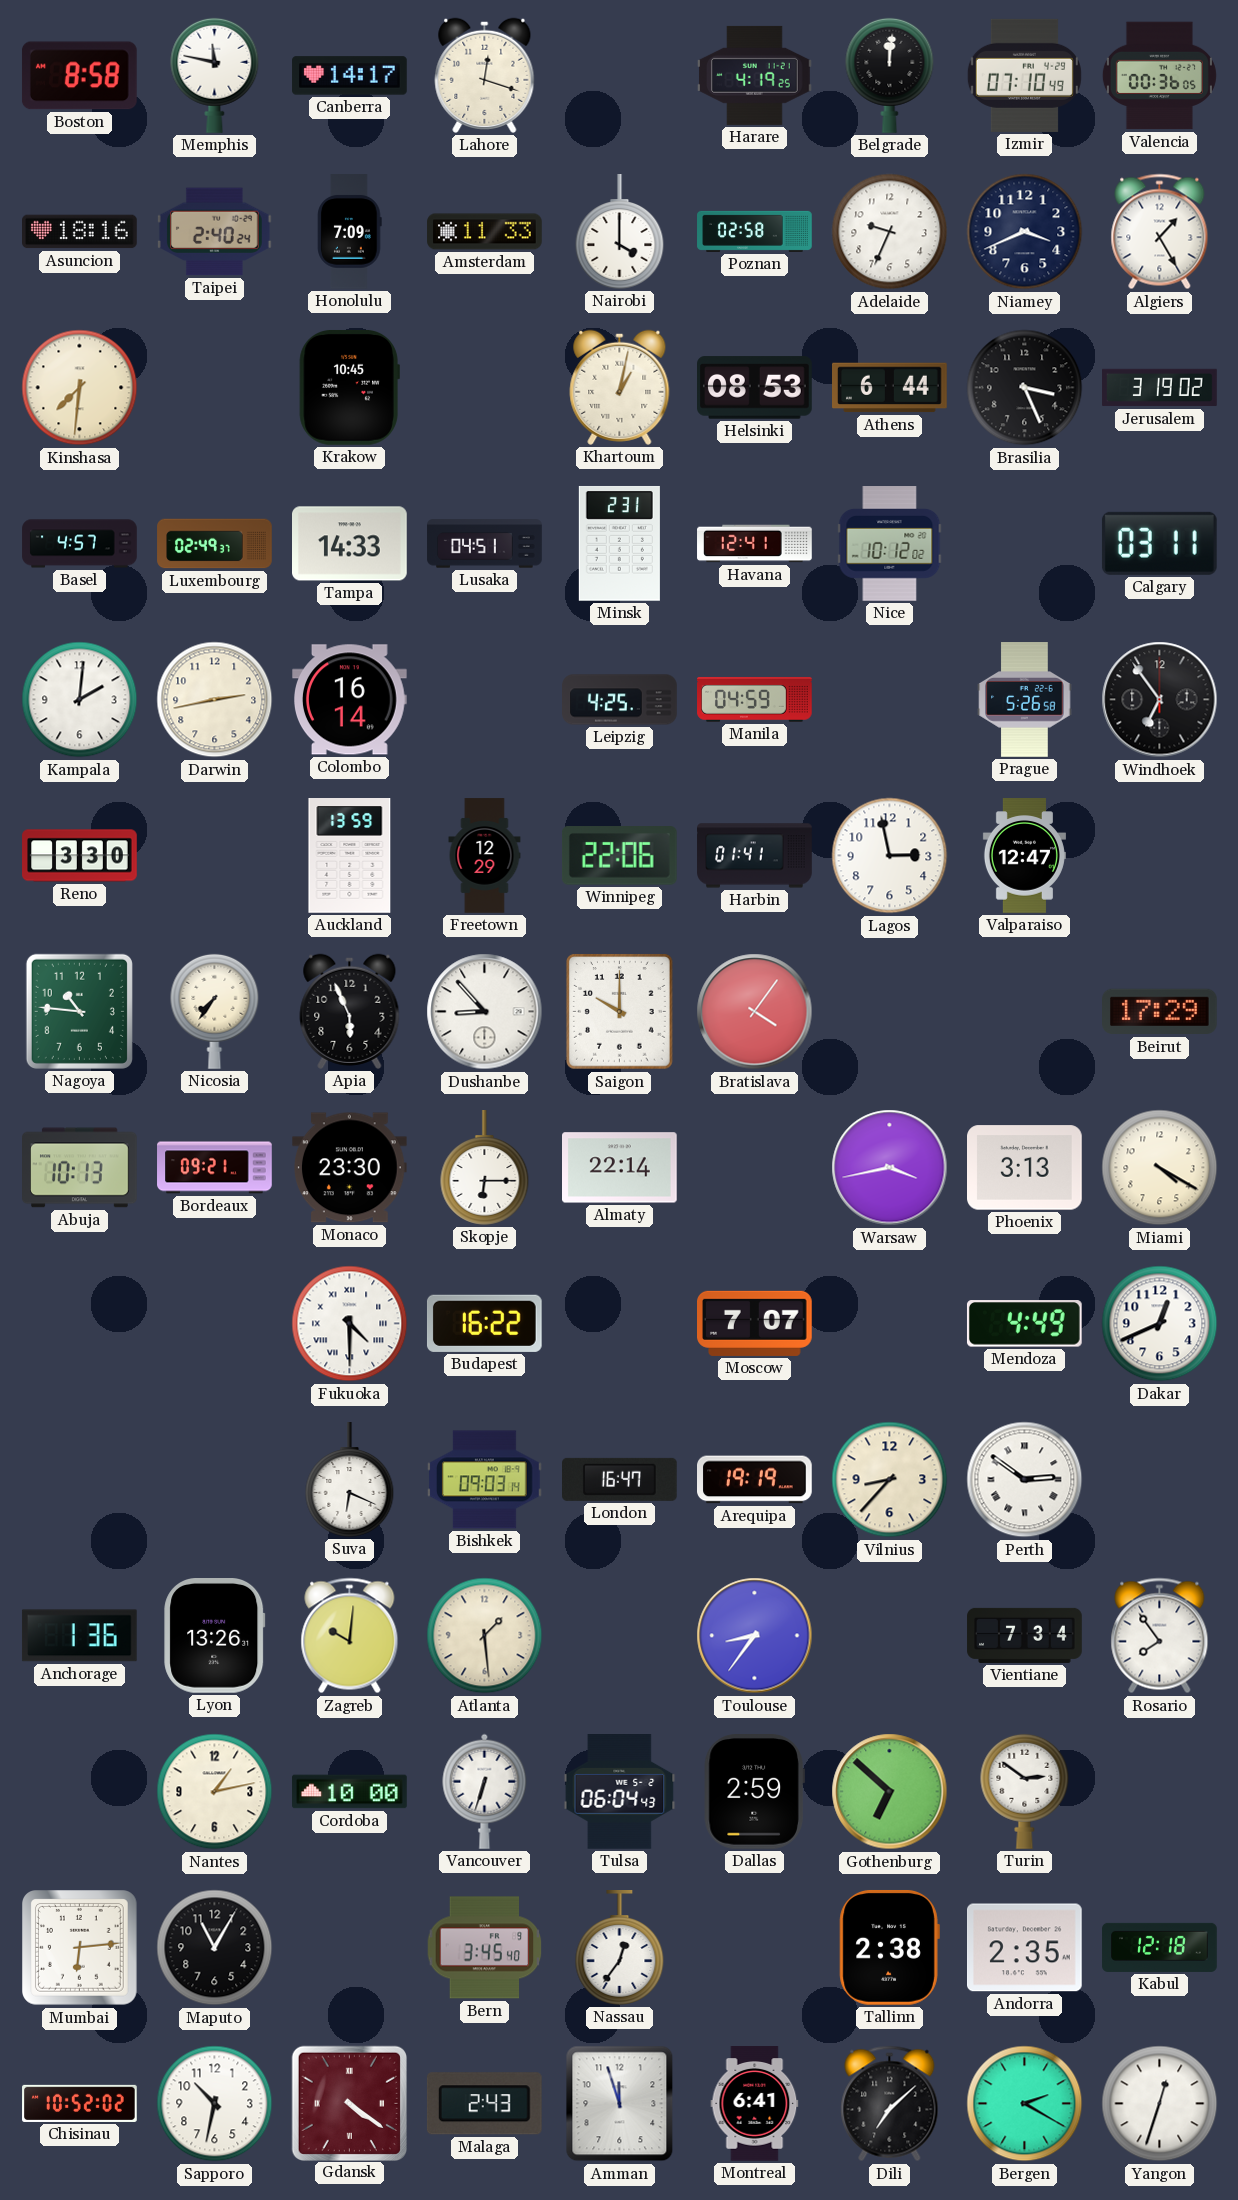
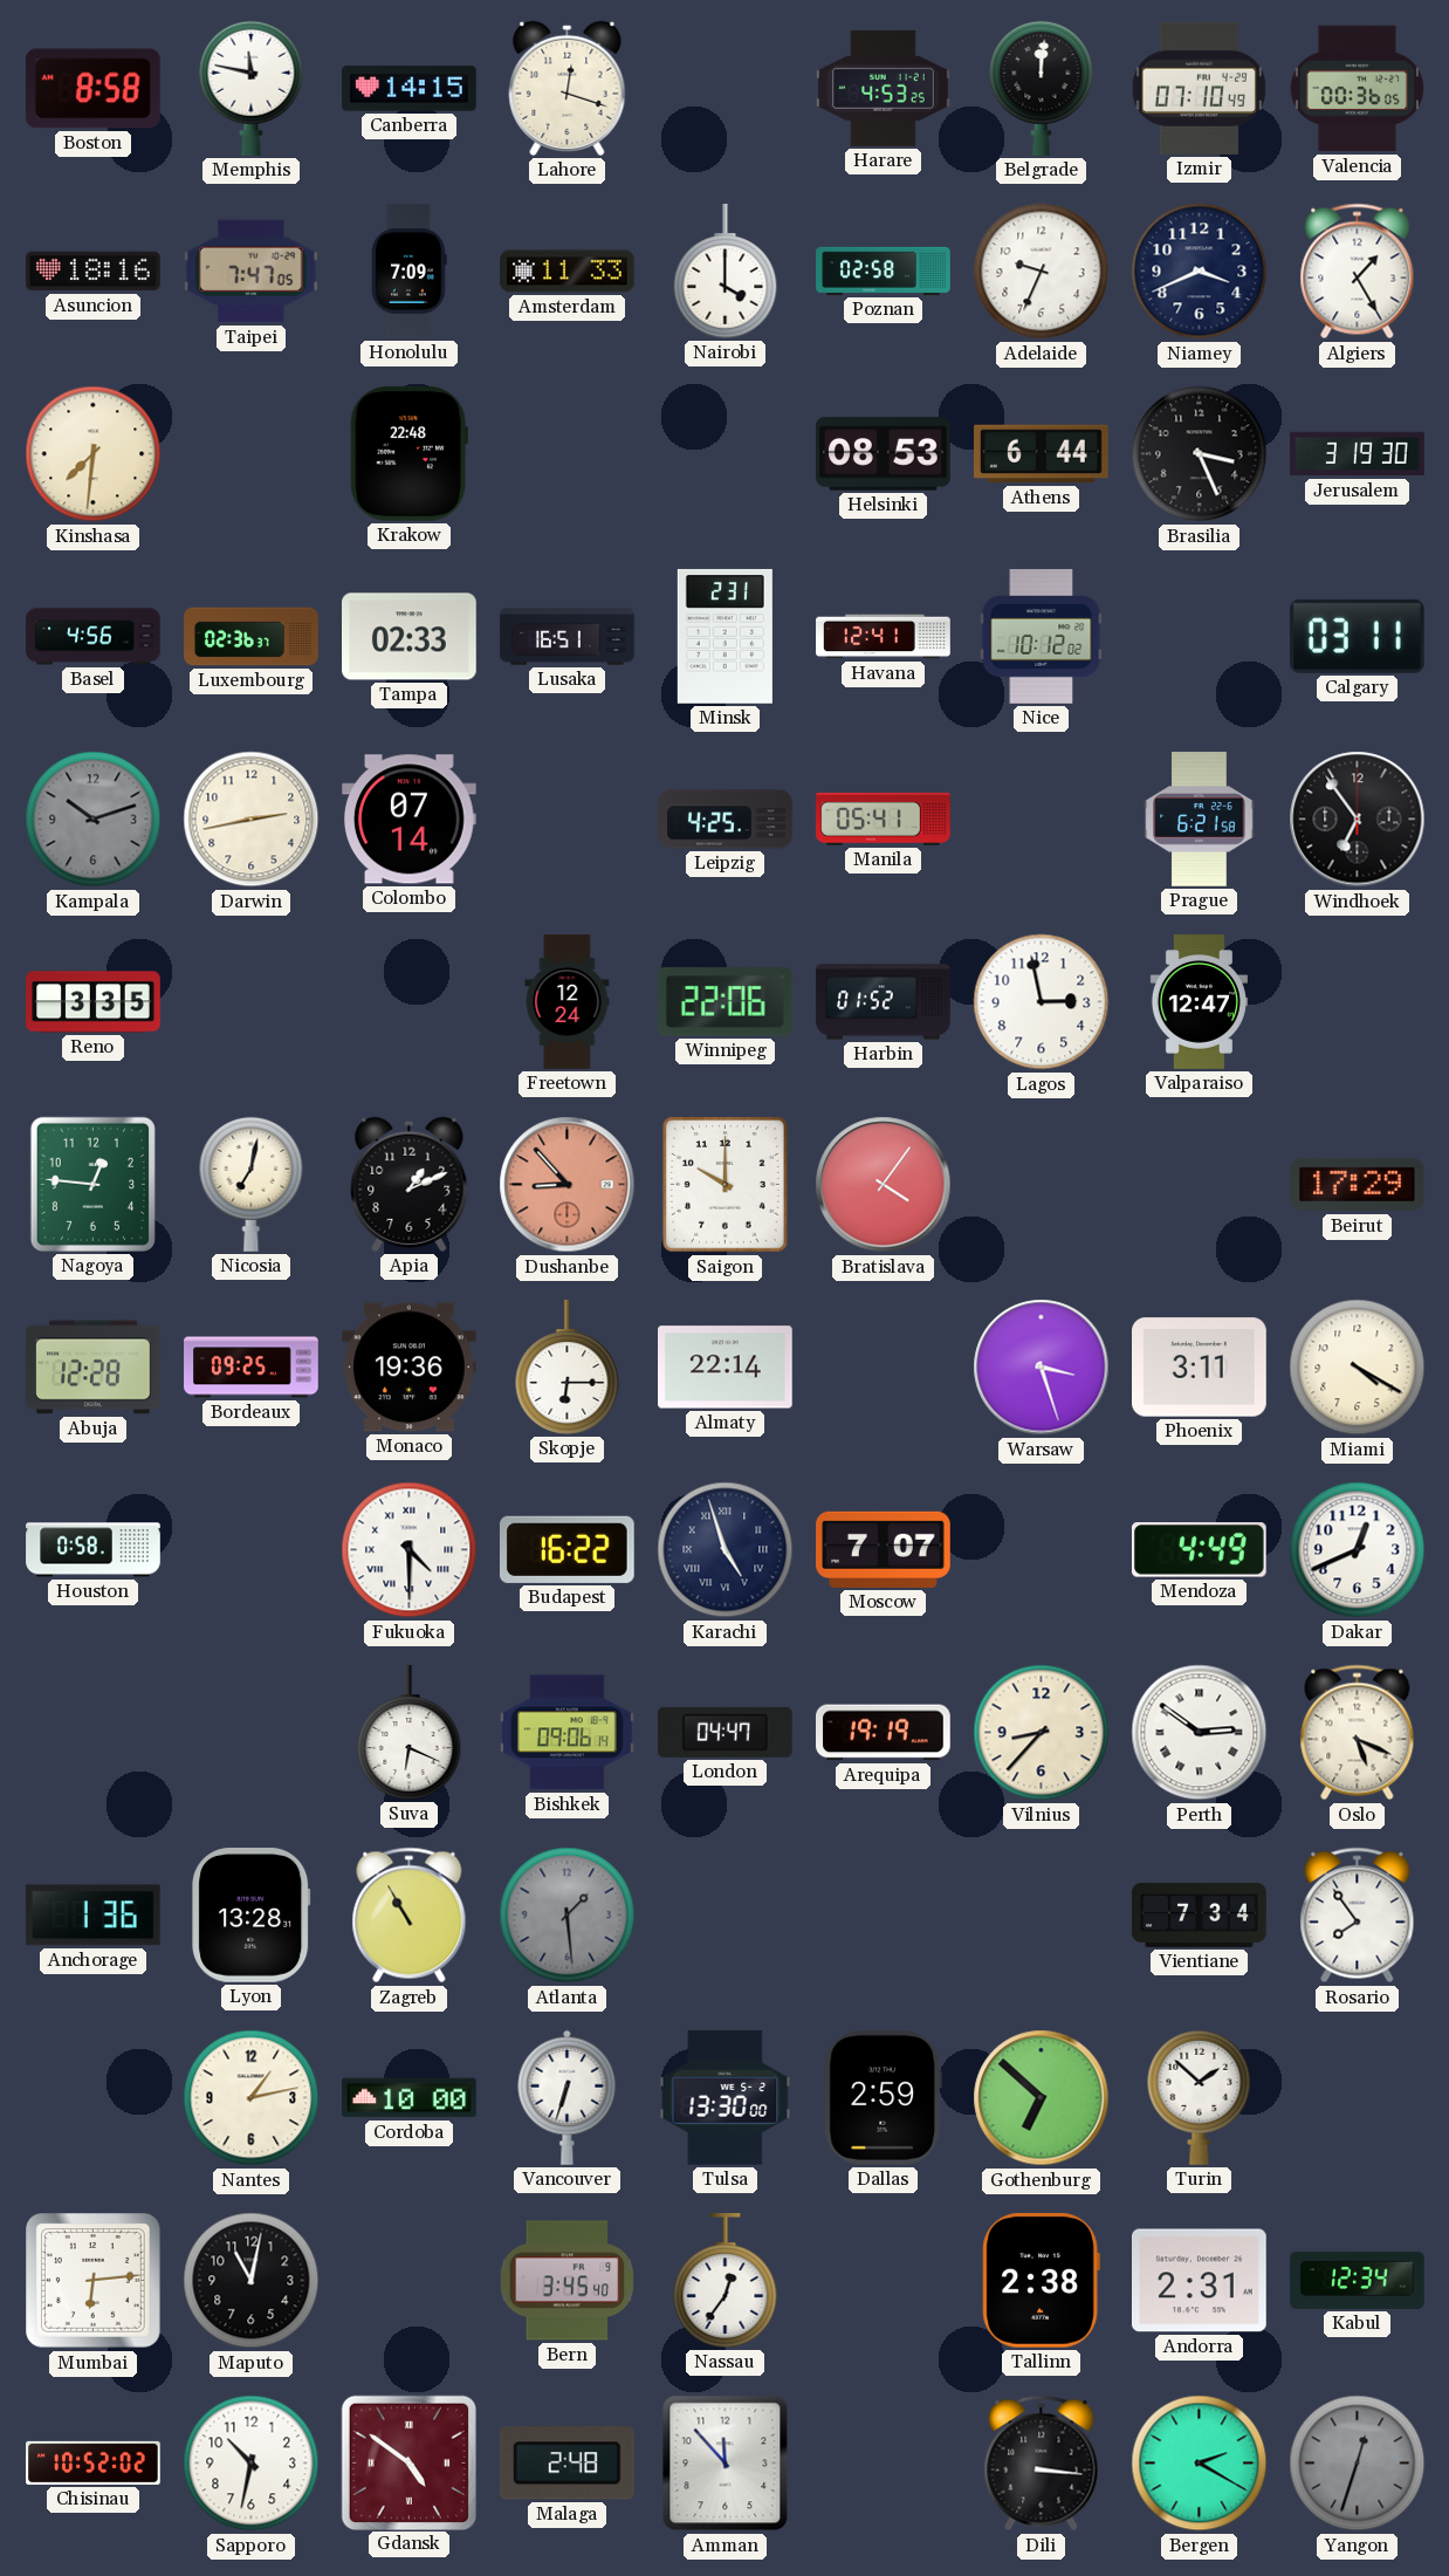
Canberra: 14:17 -> 14:15
Harare: 4:19 -> 4:53
Taipei: 2:40 -> 7:47
Krakow: 10:45 -> 22:48
Khartoum: 1:02 -> none
Jerusalem: 3:19:02 -> 3:19:30
Basel: 4:57 -> 4:56
Luxembourg: 02:49 -> 02:36
Tampa: 14:33 -> 02:33
Lusaka: 04:51 -> 16:51
Kampala: 2:01 -> 10:12
Kampala dial: white -> grey
Colombo: 16:14 -> 07:14
Manila: 04:59 -> 05:41
Prague: 5:26 -> 6:21
Reno: 3:30 -> 3:35
Auckland: 13:59 -> none
Freetown: 12:29 -> 12:24
Harbin: 01:41 -> 01:52
Nagoya: 10:46 -> 12:46
Nicosia: 7:36 -> 7:02
Apia: 5:56 -> 1:11
Dushanbe dial: white -> salmon
Abuja: 10:13 -> 12:28
Bordeaux: 09:21 -> 09:25
Monaco: 23:30 -> 19:36
Warsaw: 3:43 -> 3:27
Phoenix: 3:13 -> 3:11
Houston: none -> 0:58
Karachi: none -> 4:57
Bishkek: 09:03 -> 09:06
London: 16:47 -> 04:47
Oslo: none -> 5:19
Lyon: 13:26 -> 13:28
Zagreb: 10:01 -> 10:55
Atlanta dial: cream -> grey
Toulouse: 8:36 -> none
Tulsa: 06:04 -> 13:30
Turin: 2:51 -> 1:52
Maputo: 11:05 -> 11:02
Andorra: 2:35 -> 2:31
Kabul: 12:18 -> 12:34
Gdansk: 4:21 -> 4:51
Malaga: 2:43 -> 2:48
Amman: 11:57 -> 11:53
Montreal: 6:41 -> none
Dili: 7:08 -> 3:16
Yangon dial: white -> grey
